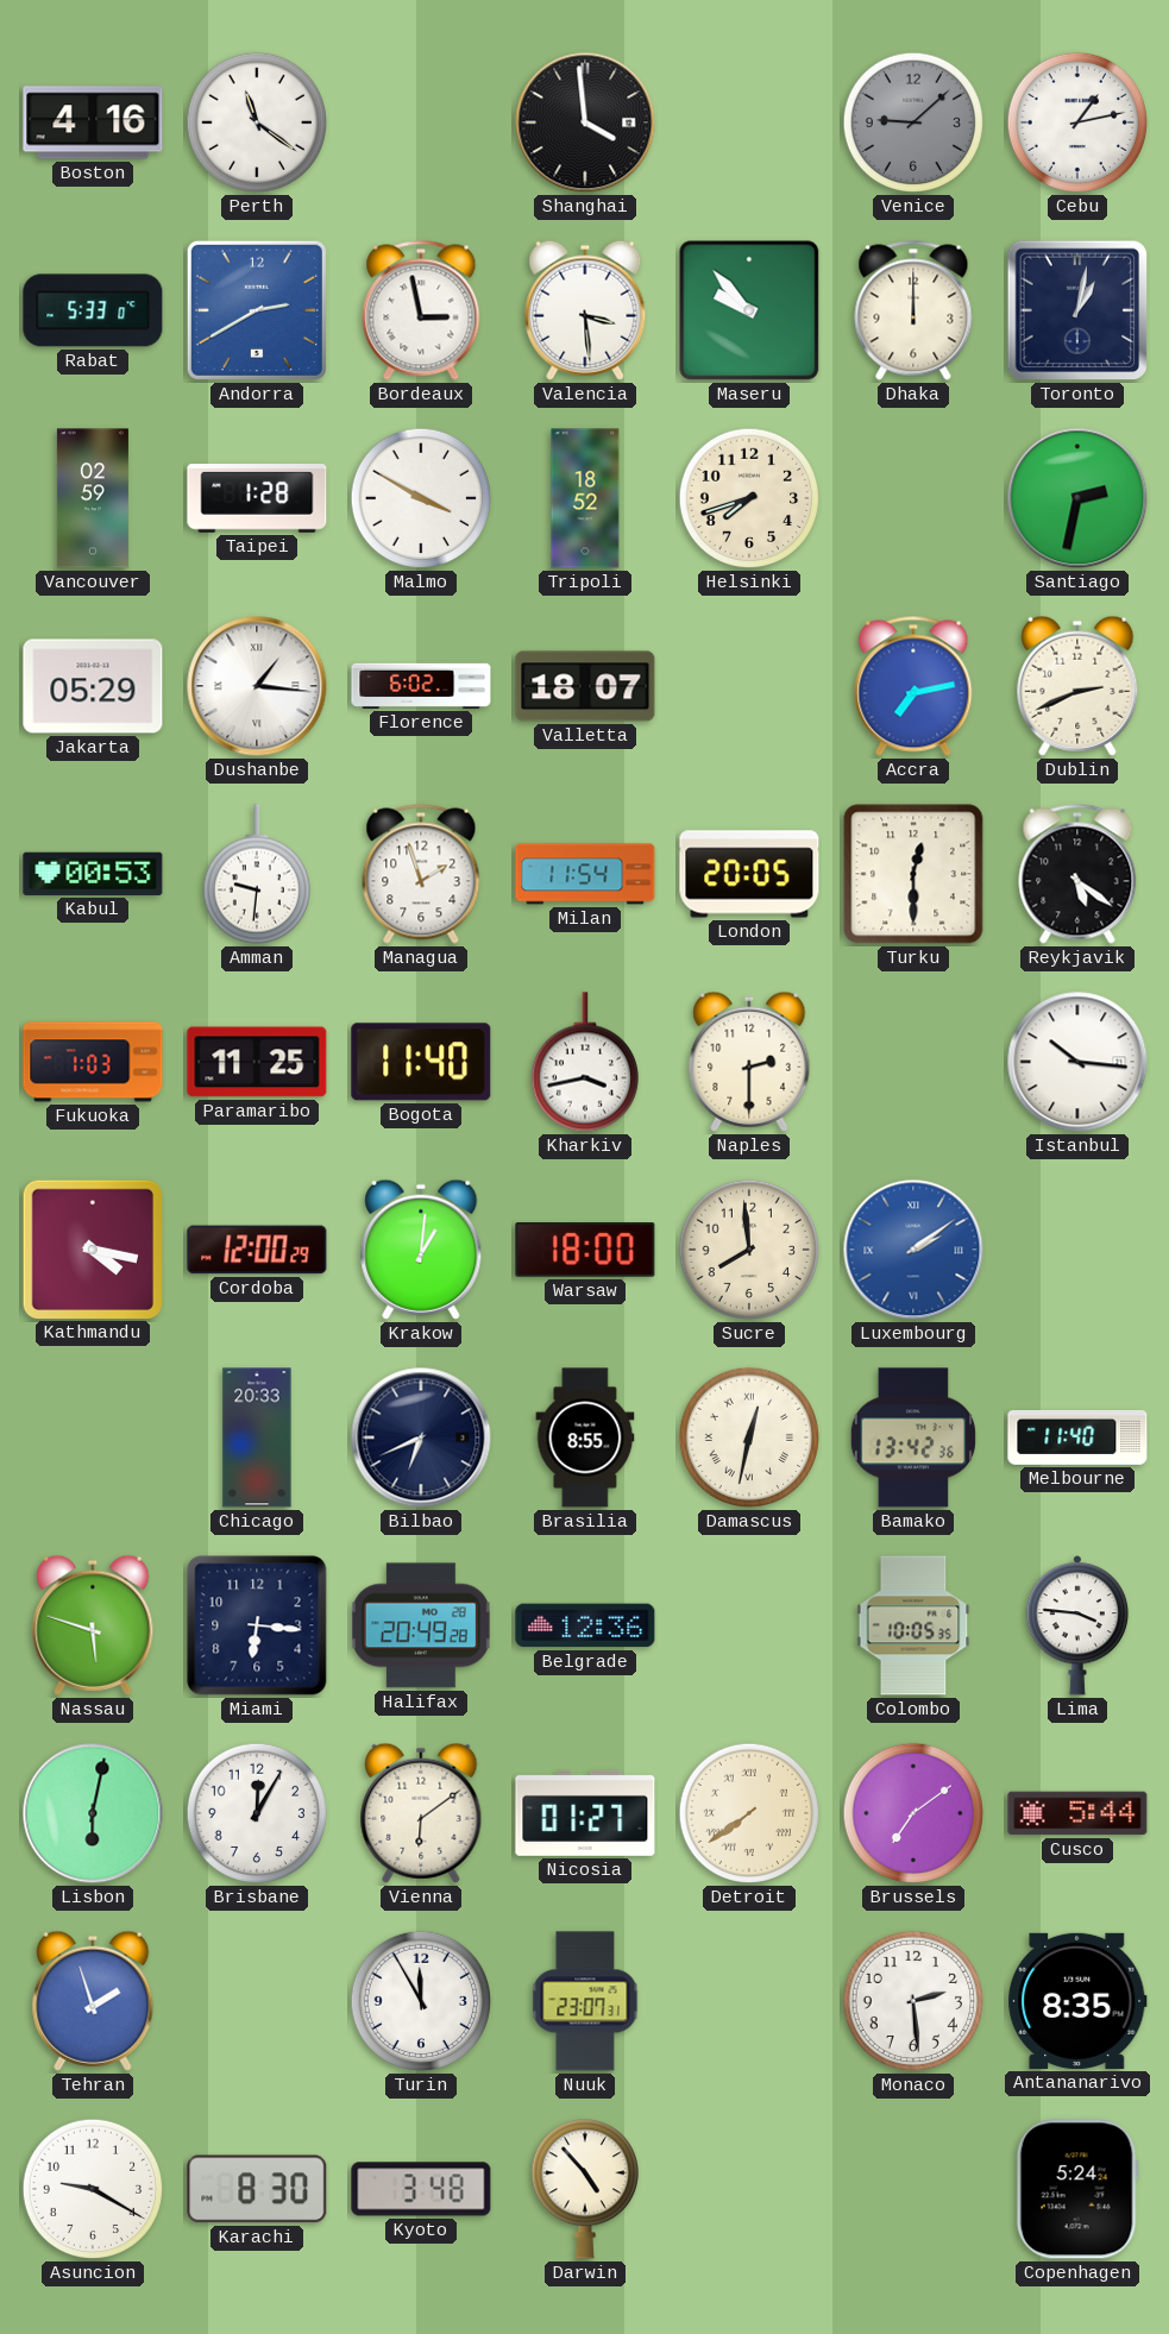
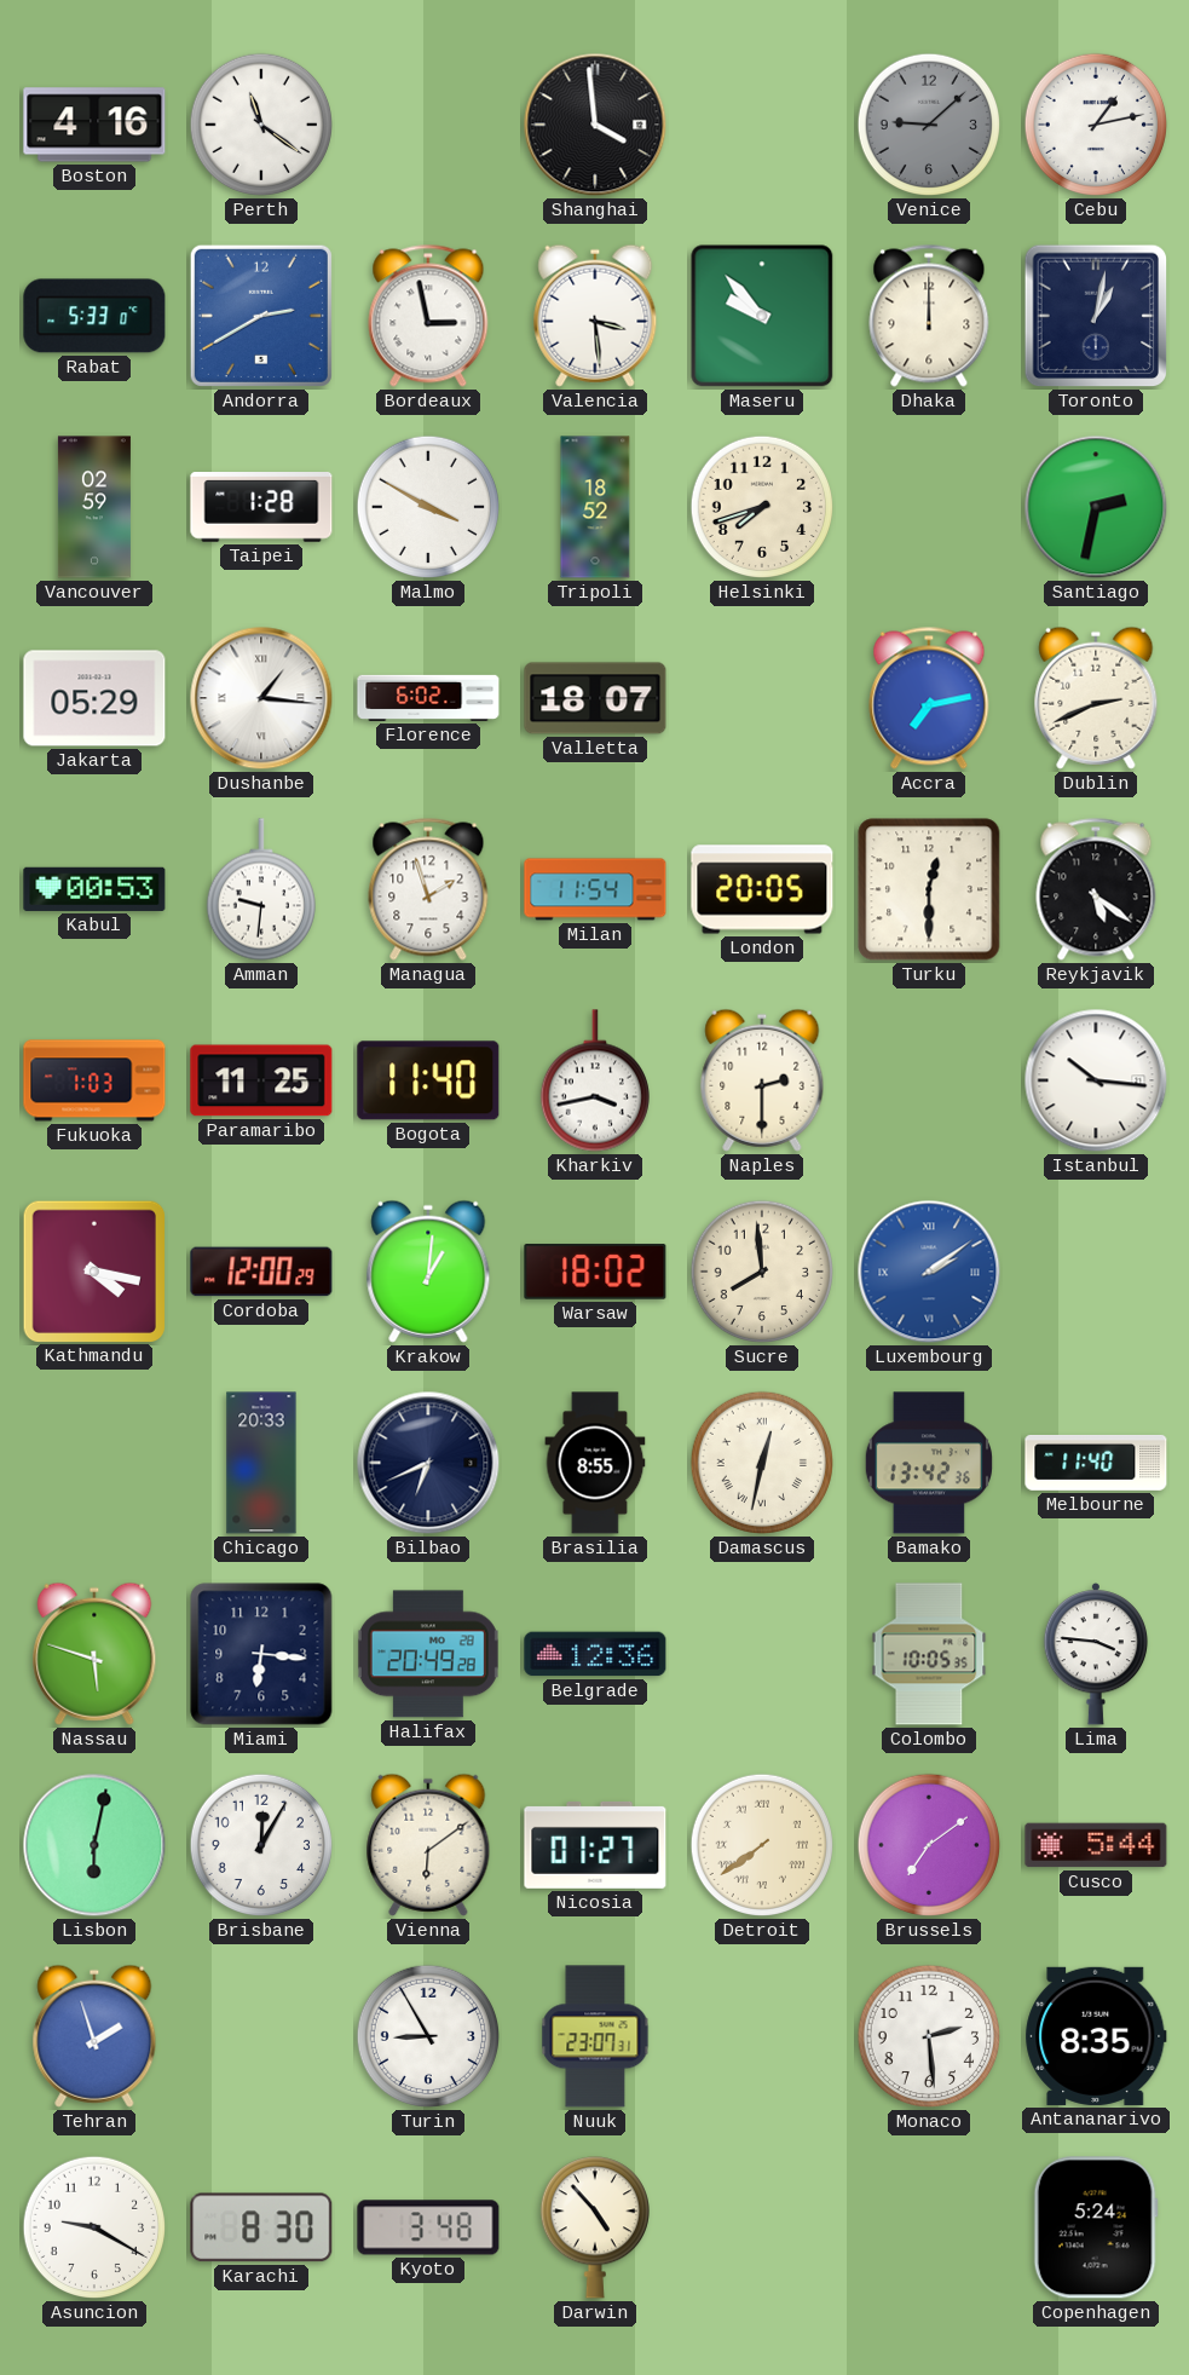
Warsaw: 18:00 -> 18:02
Turin: 11:55 -> 8:55
